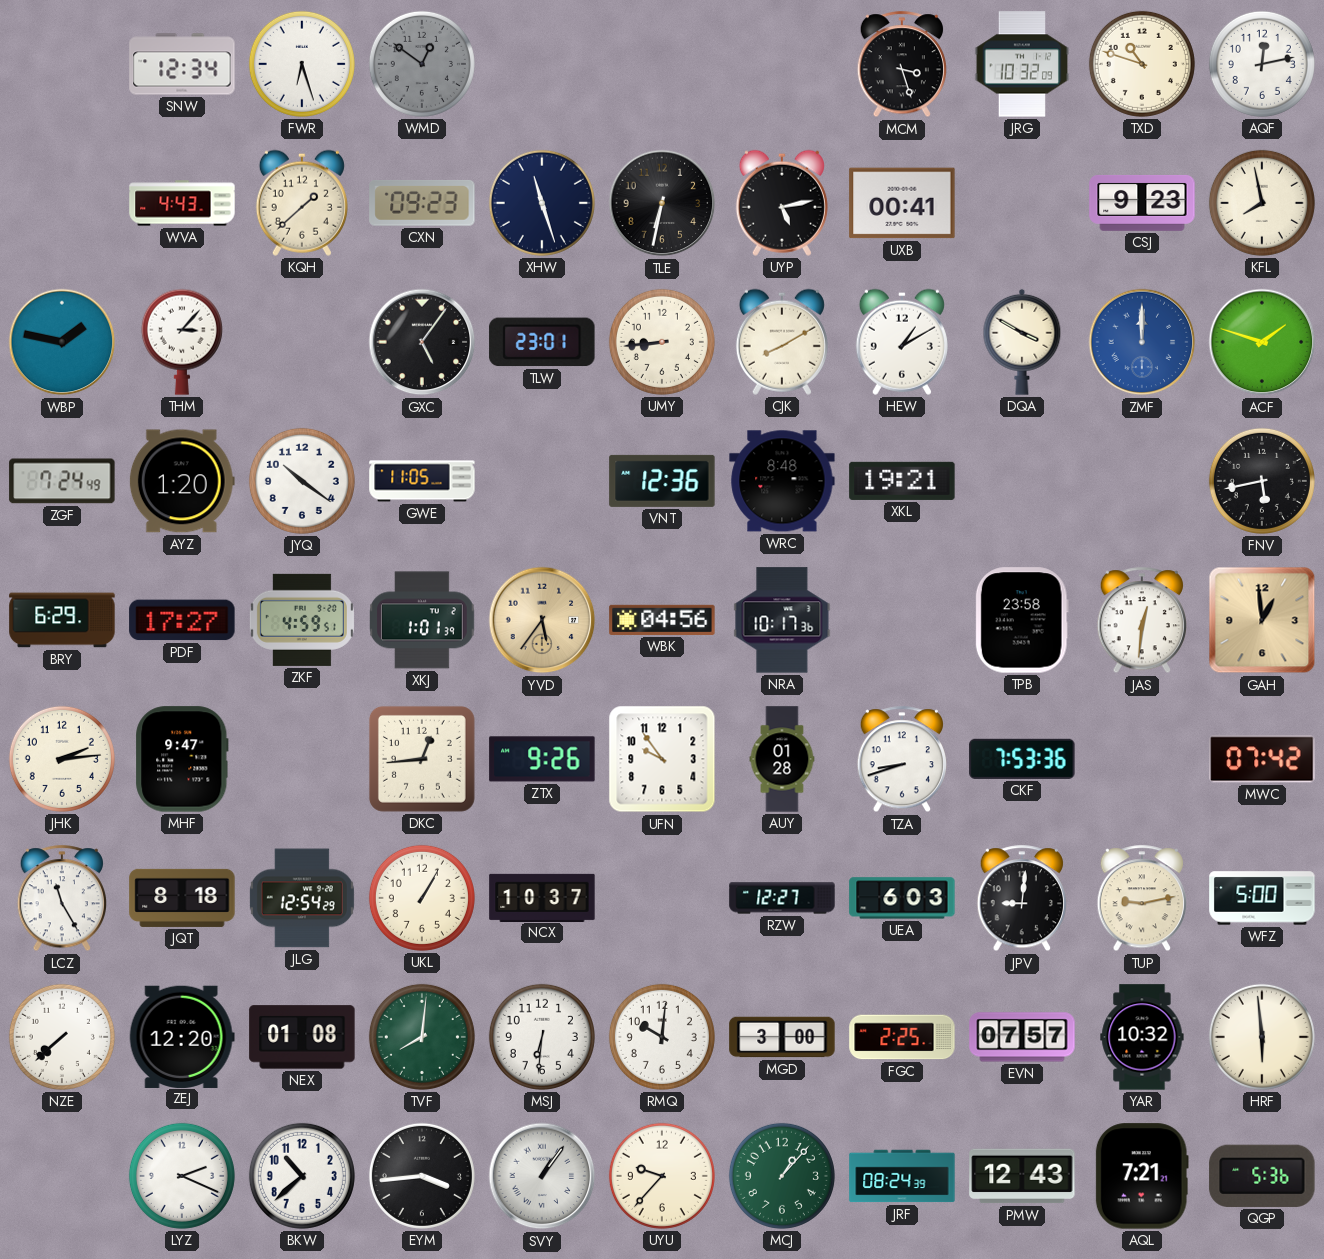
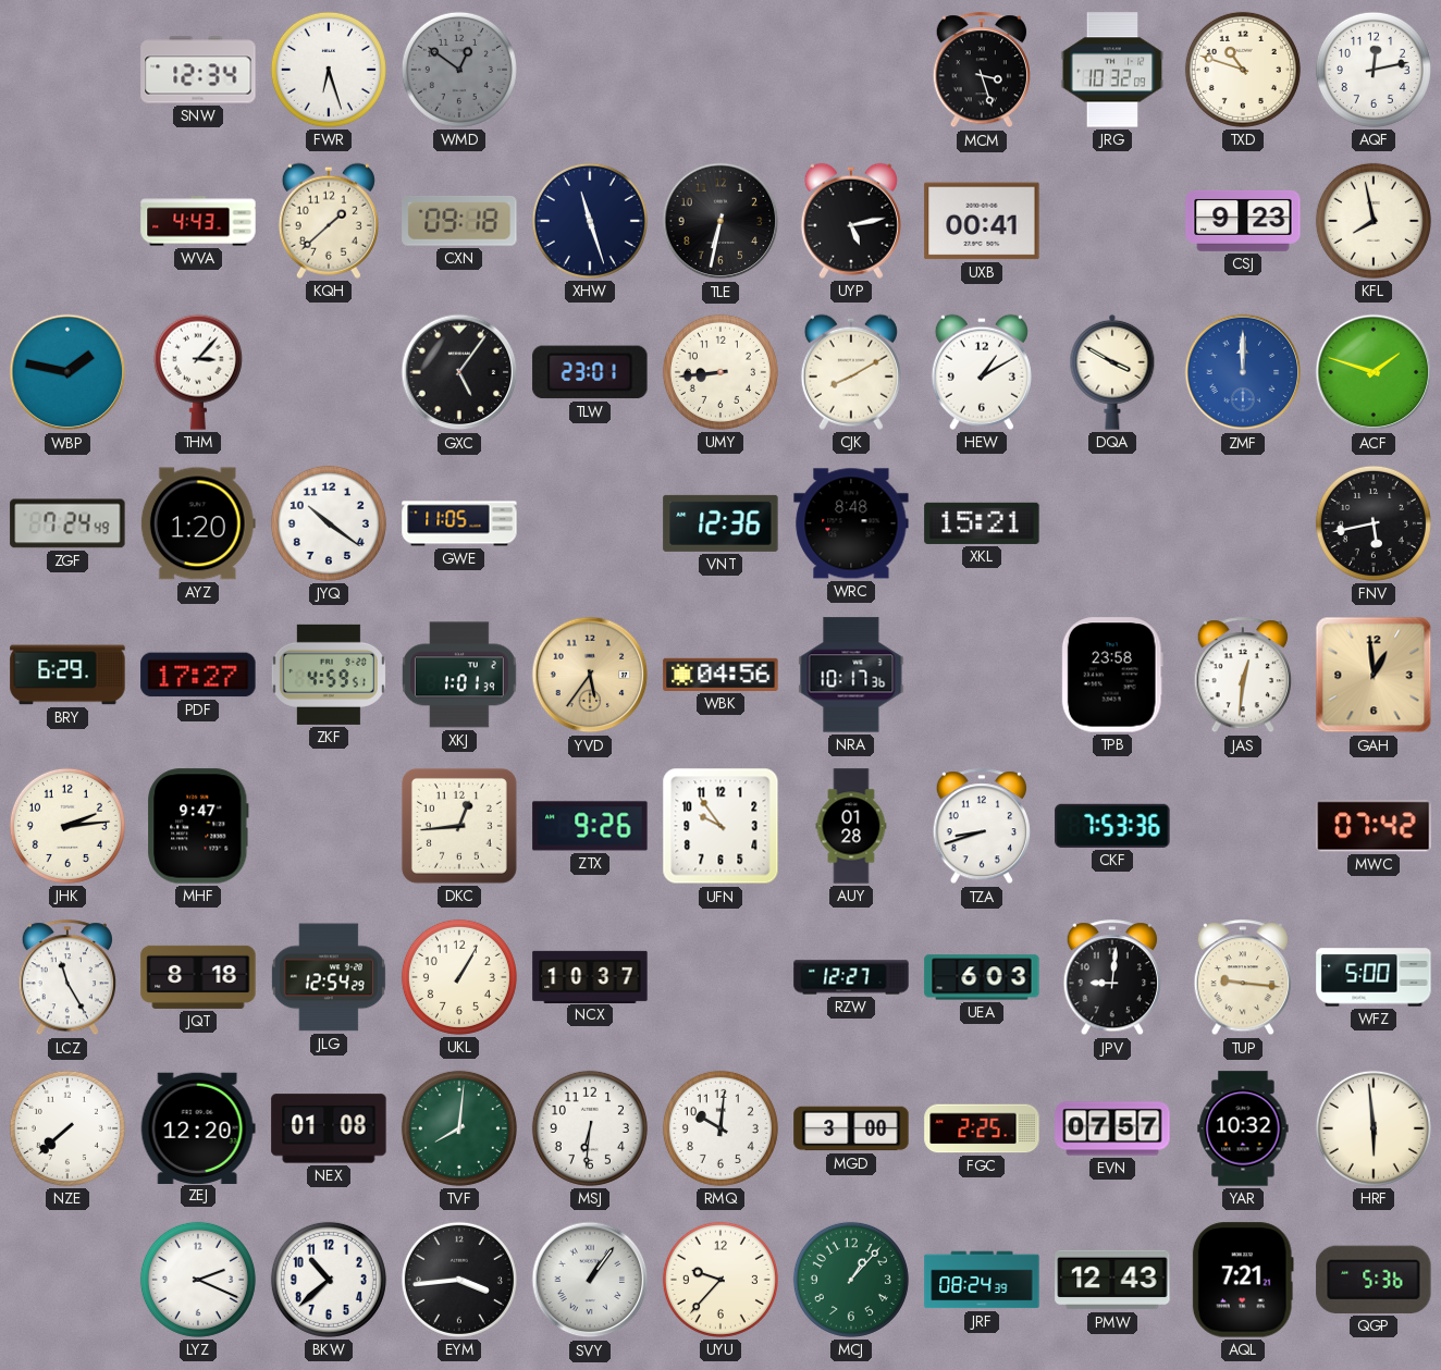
CXN: 09:23 -> 09:18
XKL: 19:21 -> 15:21
TUP: 9:13 -> 9:16
